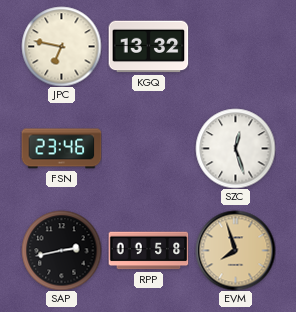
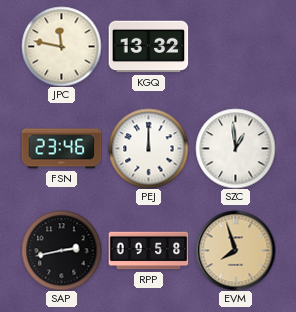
JPC: 6:47 -> 11:47
PEJ: none -> 12:00
SZC: 12:27 -> 12:59
